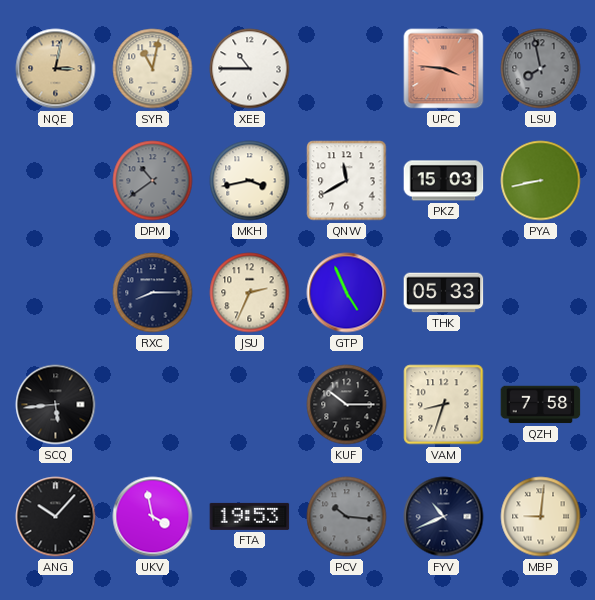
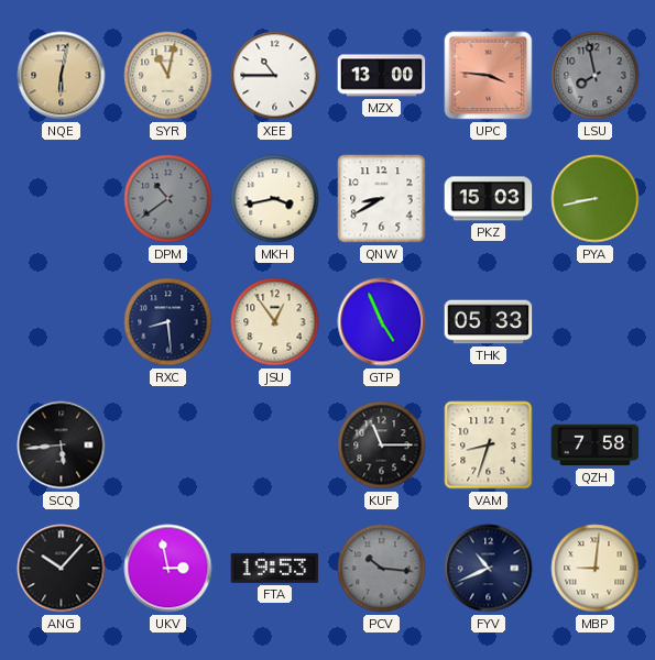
NQE: 3:02 -> 6:02
MZX: none -> 13:00
QNW: 11:40 -> 8:40
RXC: 8:15 -> 8:29
JSU: 2:34 -> 12:54
KUF: 10:15 -> 11:15
UKV: 3:58 -> 2:58
